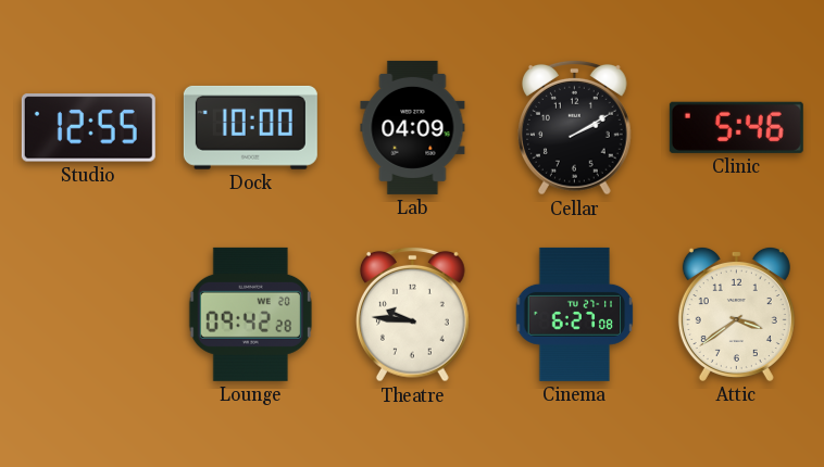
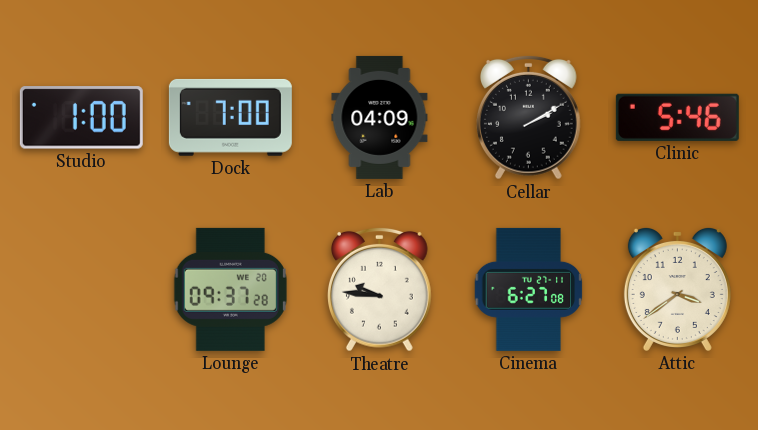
Studio: 12:55 -> 1:00
Dock: 10:00 -> 7:00
Lounge: 09:42 -> 09:37
